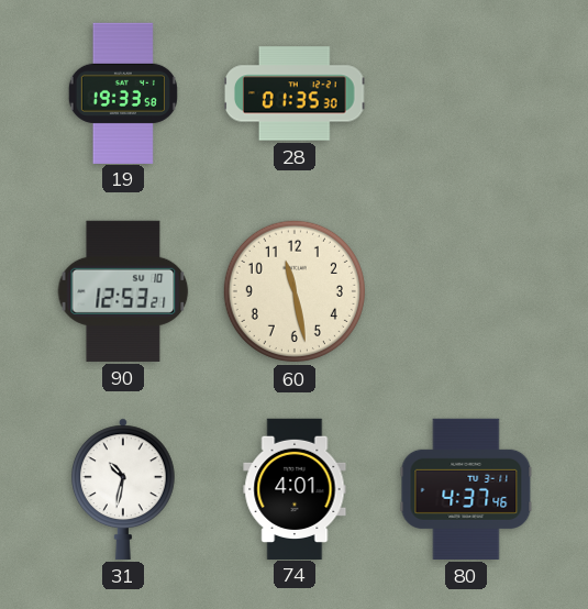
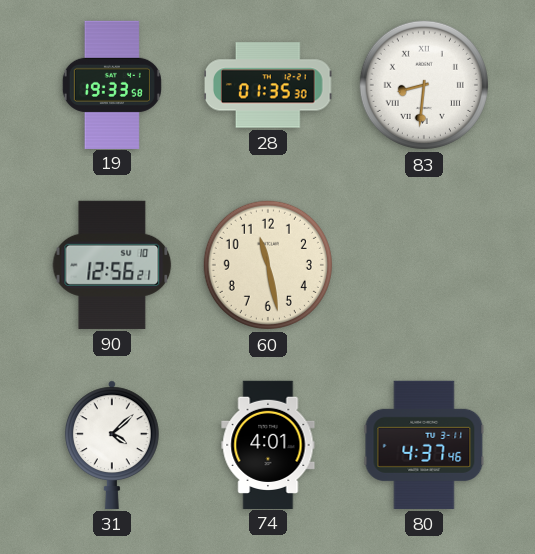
83: none -> 8:31
90: 12:53 -> 12:56
31: 10:32 -> 4:08
